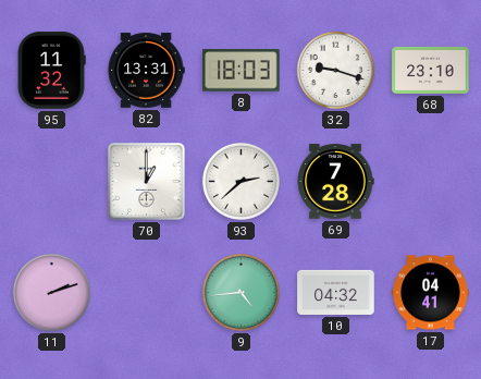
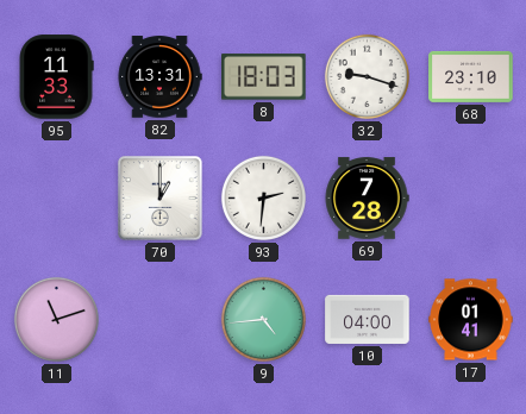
95: 11:32 -> 11:33
93: 2:38 -> 2:31
11: 2:12 -> 11:12
10: 04:32 -> 04:00
17: 04:41 -> 01:41
